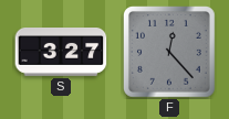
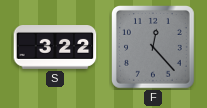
S: 3:27 -> 3:22
